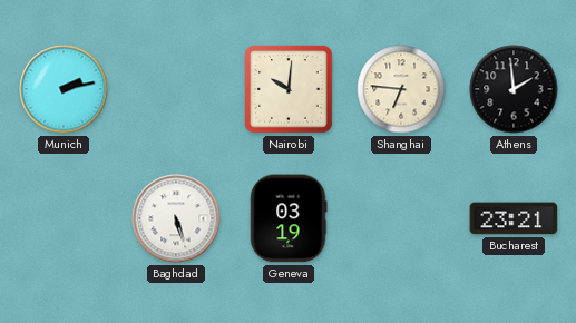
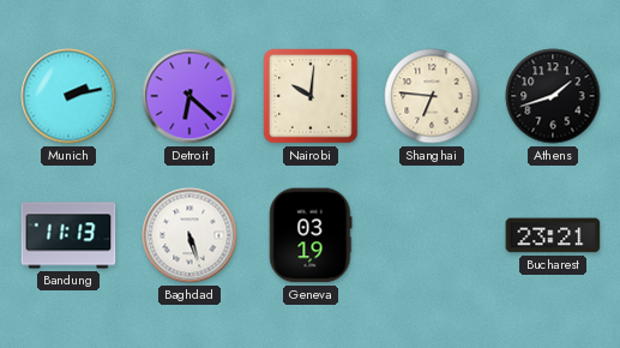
Detroit: none -> 6:22
Athens: 1:59 -> 1:42
Bandung: none -> 11:13
